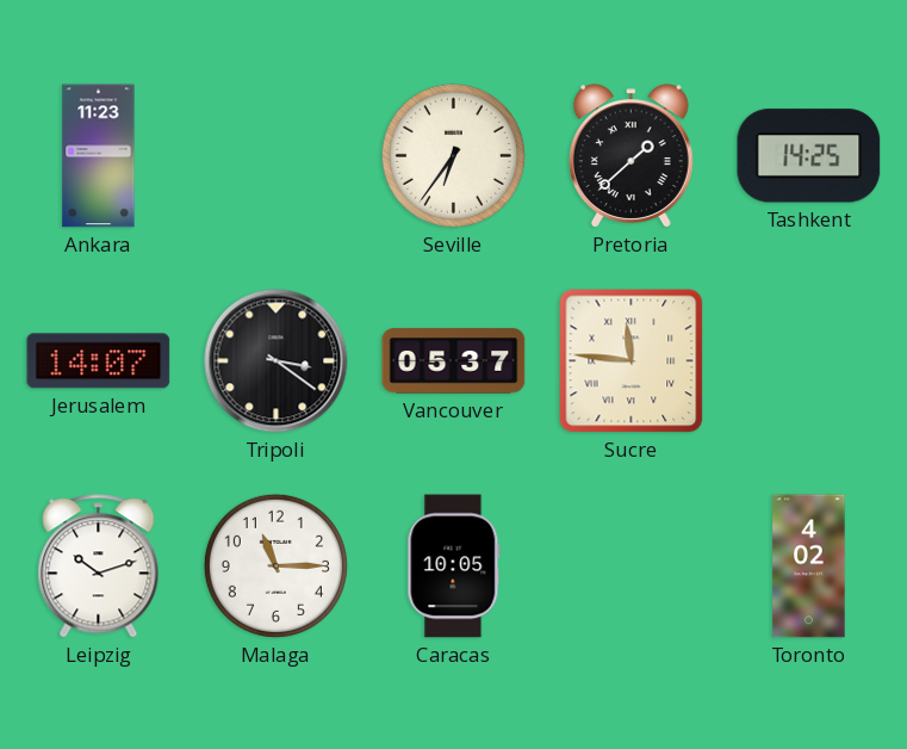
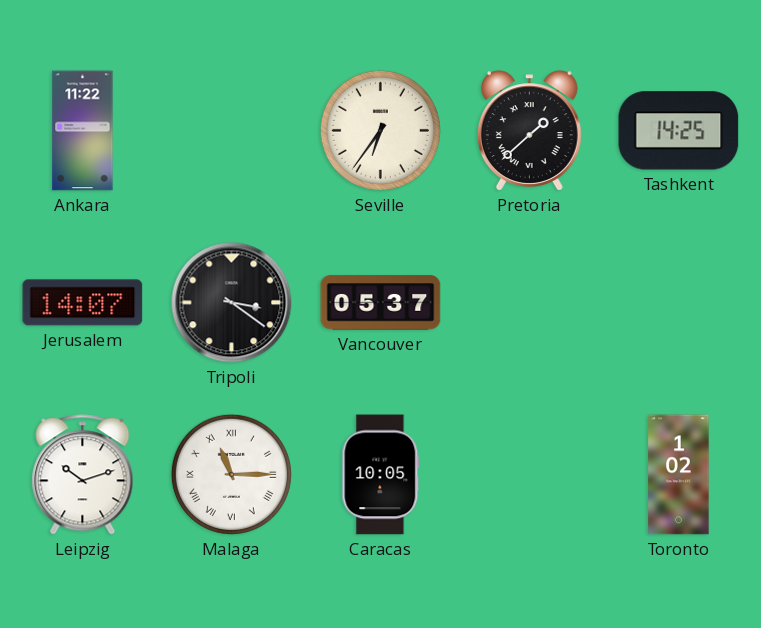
Ankara: 11:23 -> 11:22
Sucre: 11:46 -> none
Malaga numerals: Arabic -> Roman
Toronto: 4:02 -> 1:02
